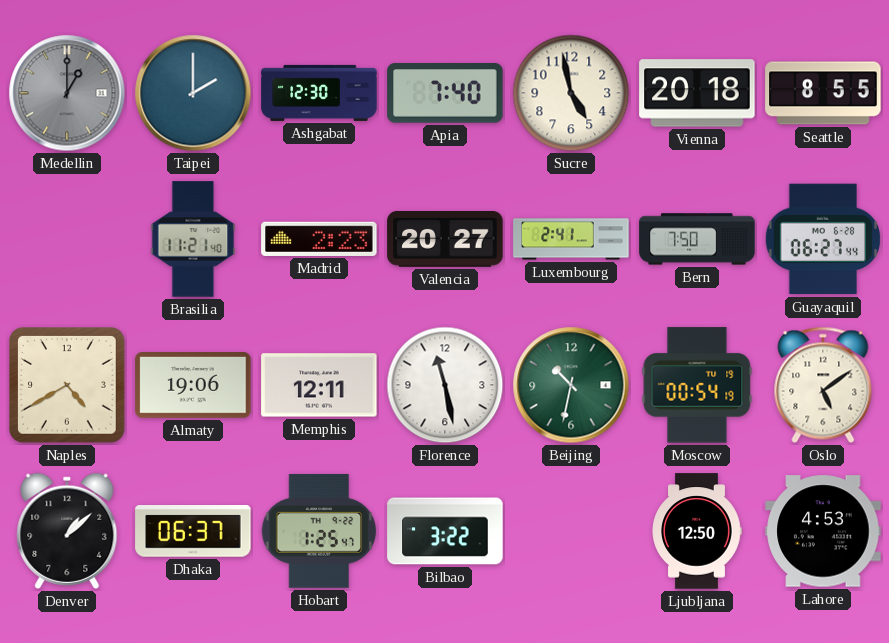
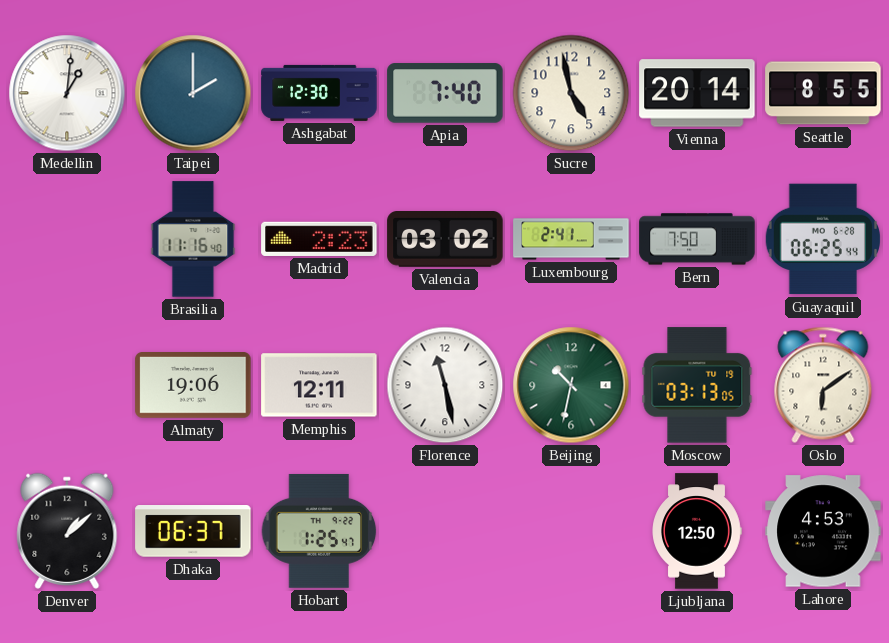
Medellin: 1:00 -> 1:01
Medellin dial: grey -> white
Vienna: 20:18 -> 20:14
Brasilia: 11:21 -> 11:16
Valencia: 20:27 -> 03:02
Guayaquil: 06:27 -> 06:25
Naples: 4:40 -> none
Moscow: 00:54 -> 03:13
Oslo: 5:09 -> 6:09
Bilbao: 3:22 -> none
